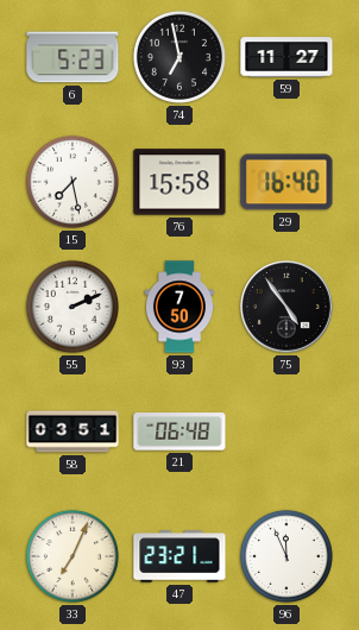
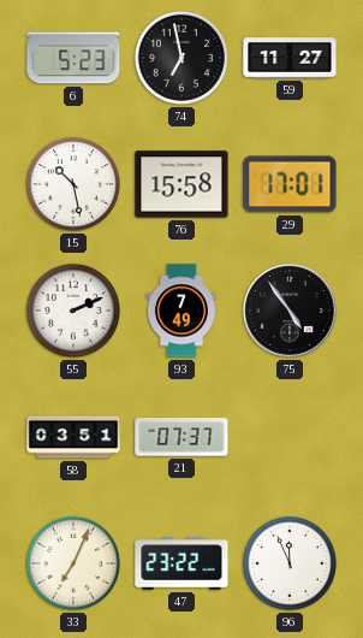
15: 7:28 -> 10:28
29: 16:40 -> 17:01
93: 7:50 -> 7:49
21: 06:48 -> 07:37
47: 23:21 -> 23:22
